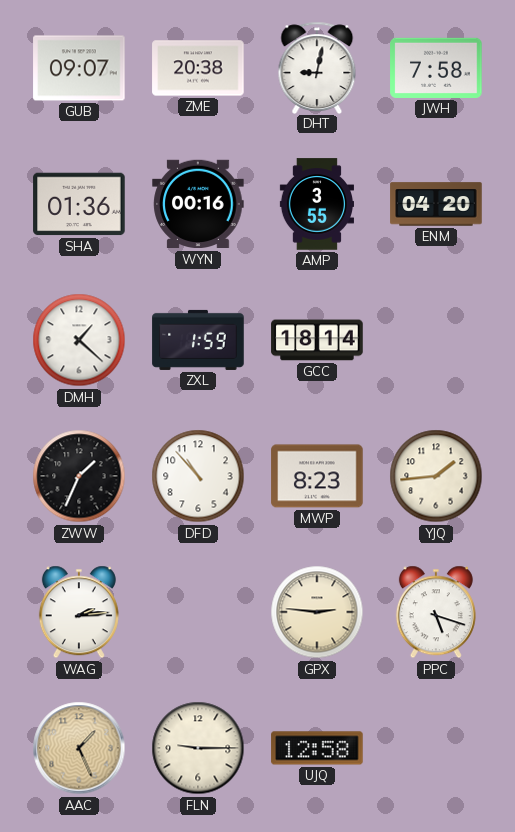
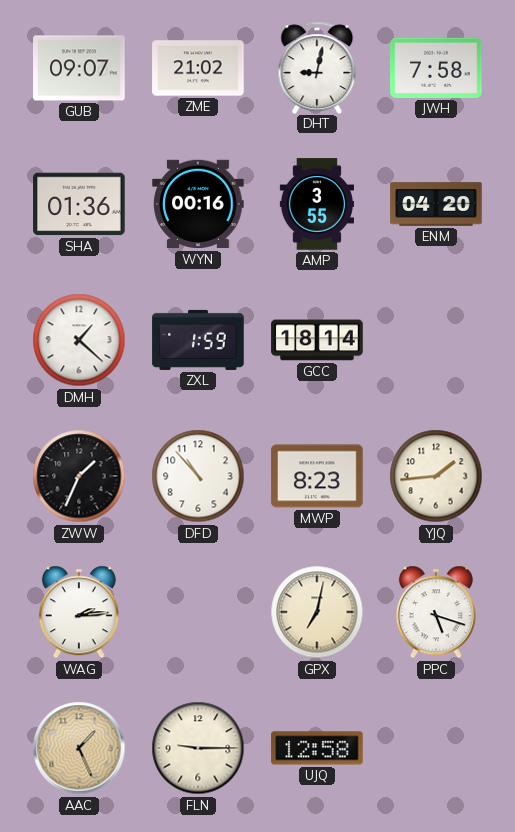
ZME: 20:38 -> 21:02
GPX: 2:46 -> 7:02
